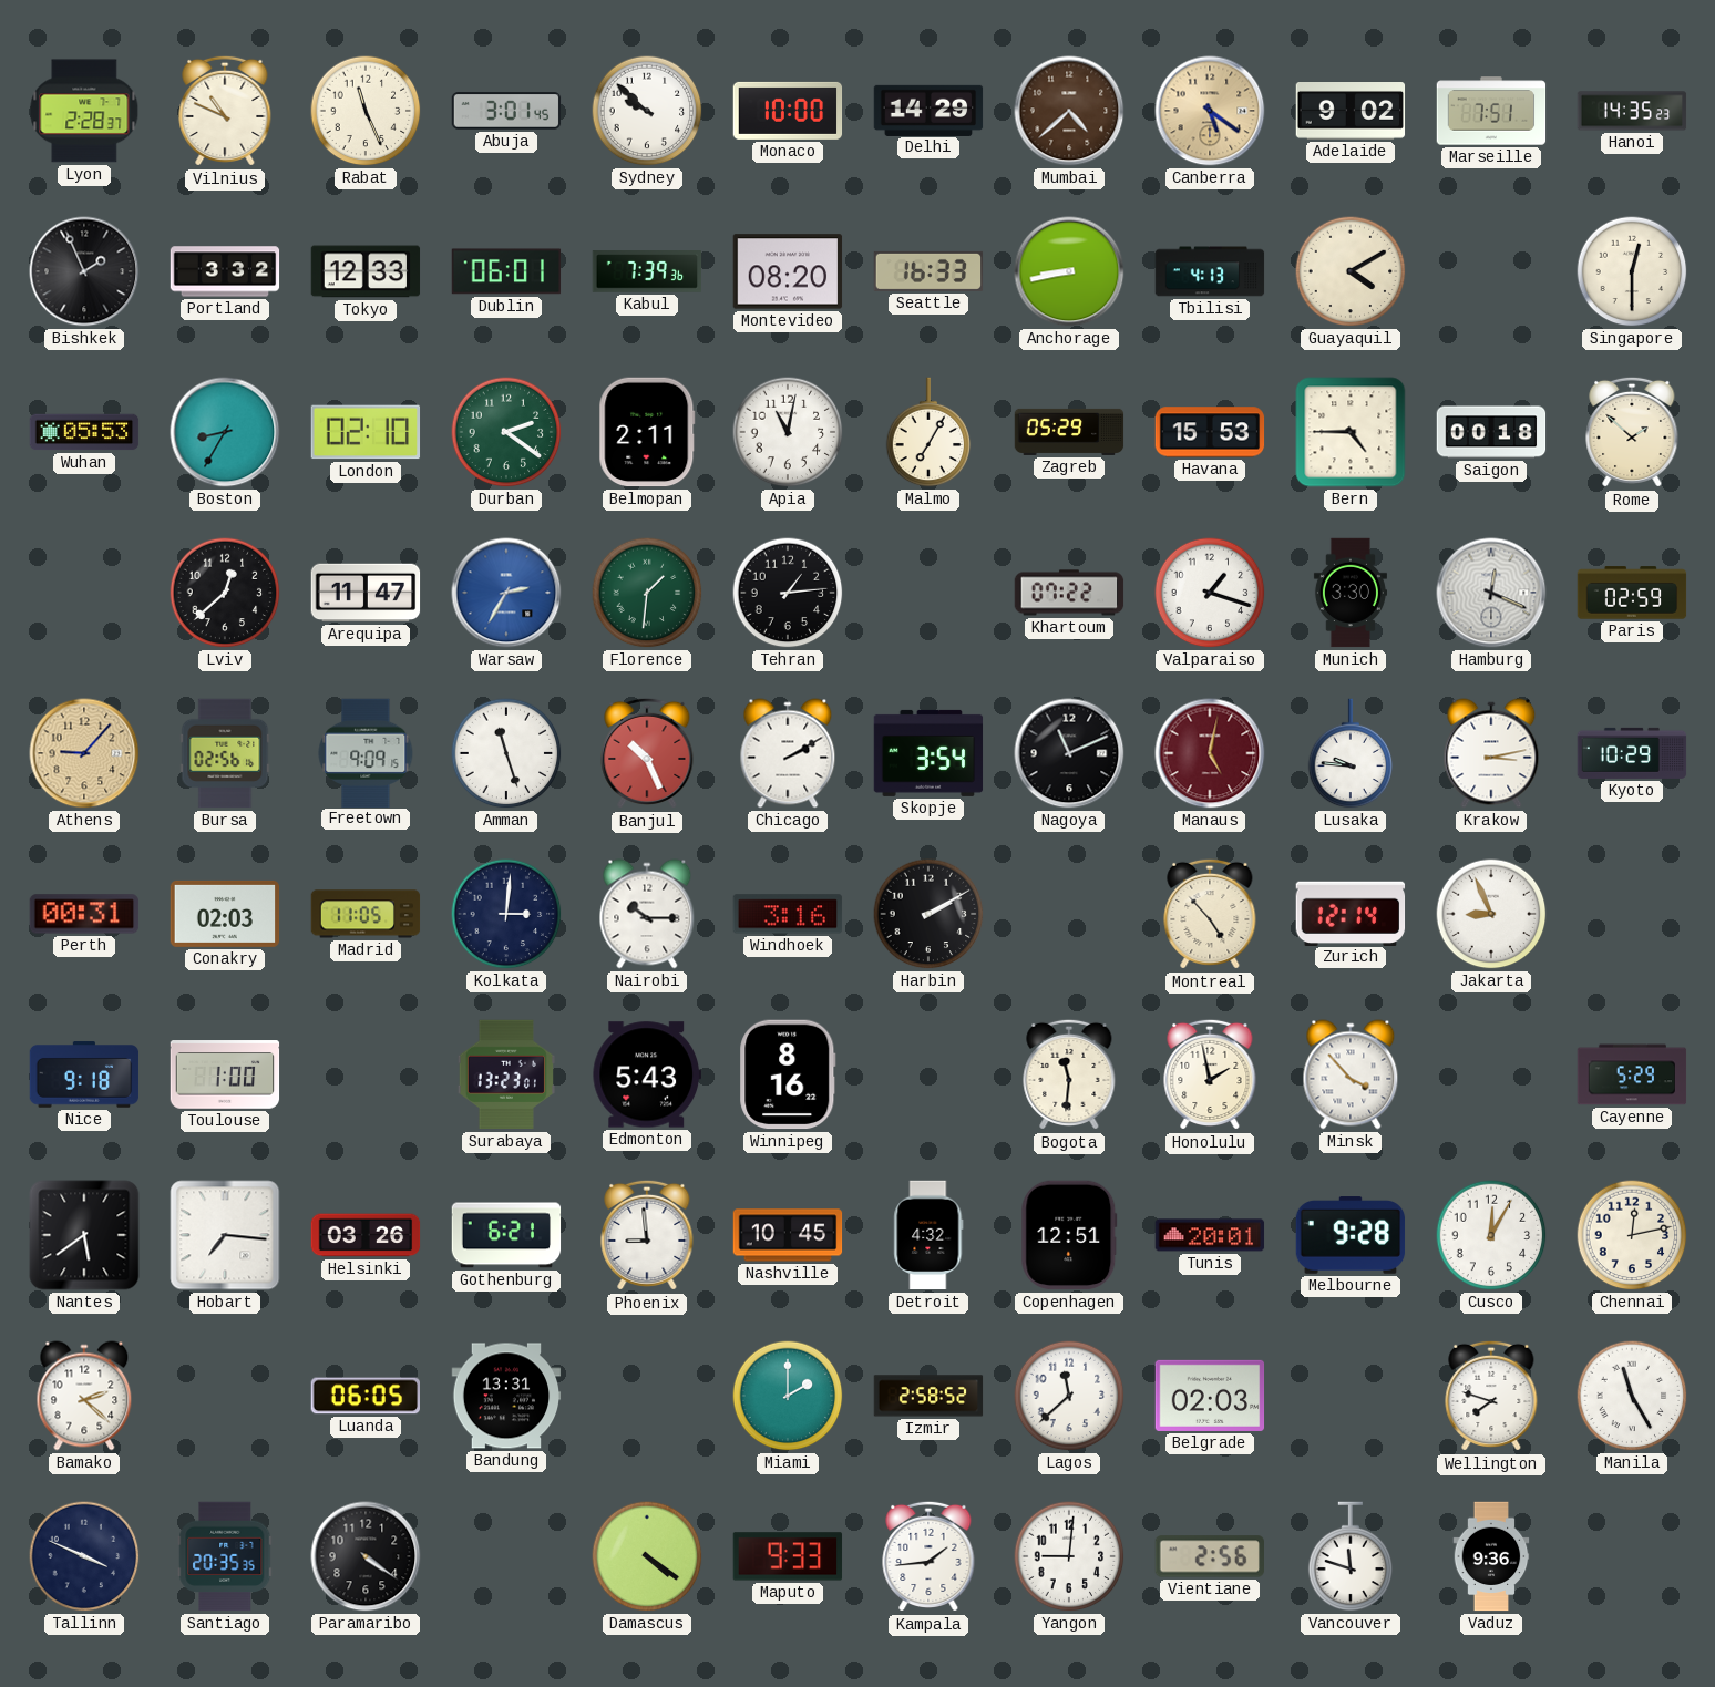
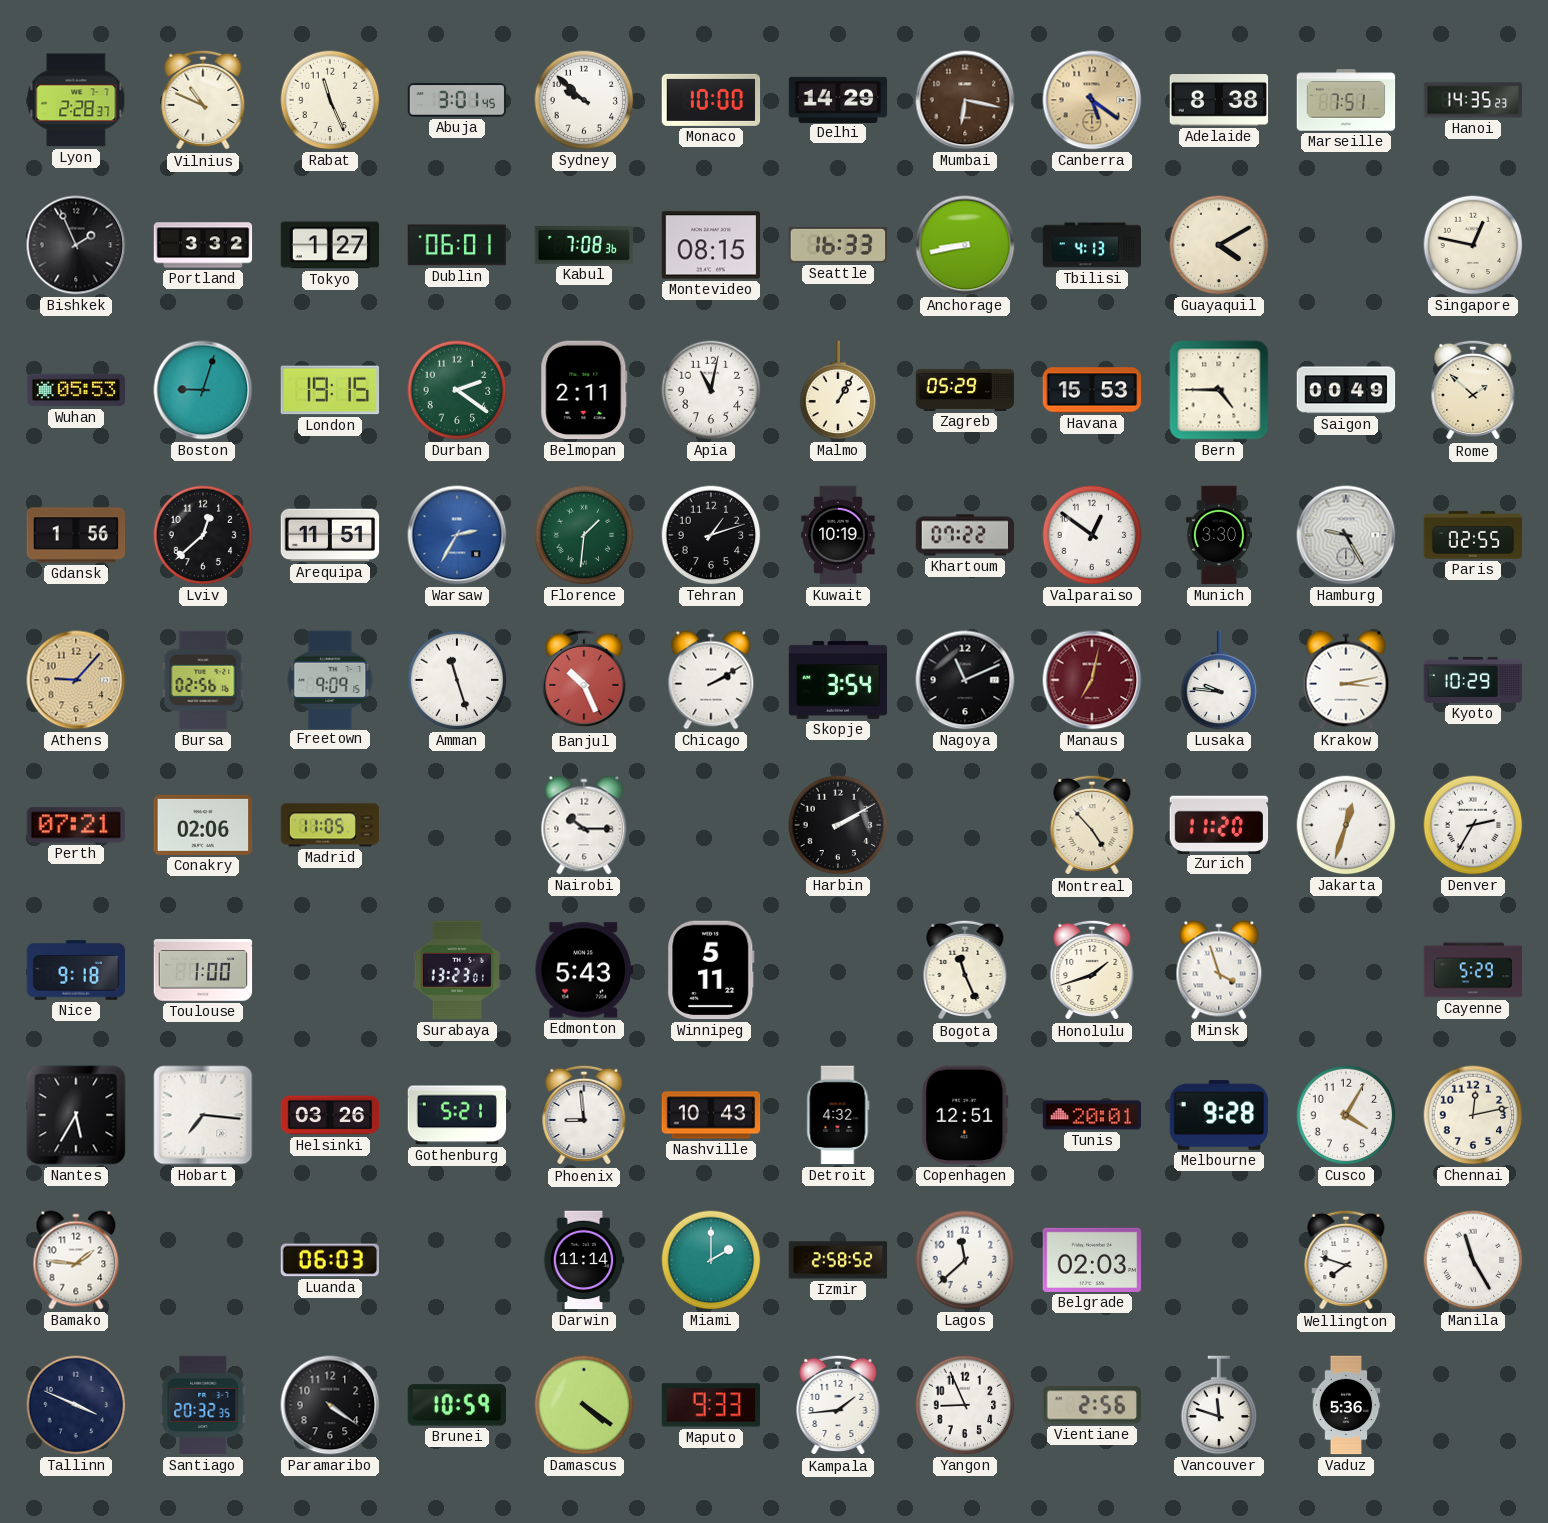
Mumbai: 4:38 -> 6:17
Adelaide: 9:02 -> 8:38
Tokyo: 12:33 -> 1:27
Kabul: 7:39 -> 7:08
Montevideo: 08:20 -> 08:15
Singapore: 12:30 -> 12:47
Boston: 8:35 -> 9:03
London: 02:10 -> 19:15
Malmo: 7:05 -> 1:05
Saigon: 00:18 -> 00:49
Gdansk: none -> 1:56
Arequipa: 11:47 -> 11:51
Tehran: 1:14 -> 1:12
Kuwait: none -> 10:19
Valparaiso: 1:18 -> 12:51
Hamburg: 12:19 -> 9:25
Paris: 02:59 -> 02:55
Manaus: 5:02 -> 7:02
Perth: 00:31 -> 07:21
Conakry: 02:03 -> 02:06
Kolkata: 3:01 -> none
Windhoek: 3:16 -> none
Zurich: 12:14 -> 11:20
Jakarta: 8:56 -> 12:33
Denver: none -> 2:35
Winnipeg: 8:16 -> 5:11
Bogota: 11:31 -> 11:26
Honolulu: 1:58 -> 1:42
Minsk: 3:53 -> 3:57
Nantes: 5:39 -> 5:35
Gothenburg: 6:21 -> 5:21
Nashville: 10:45 -> 10:43
Cusco: 12:05 -> 4:05
Bamako: 2:22 -> 1:46
Luanda: 06:05 -> 06:03
Bandung: 13:31 -> none
Darwin: none -> 11:14
Santiago: 20:35 -> 20:32
Brunei: none -> 10:59
Yangon: 9:01 -> 8:56
Vaduz: 9:36 -> 5:36
